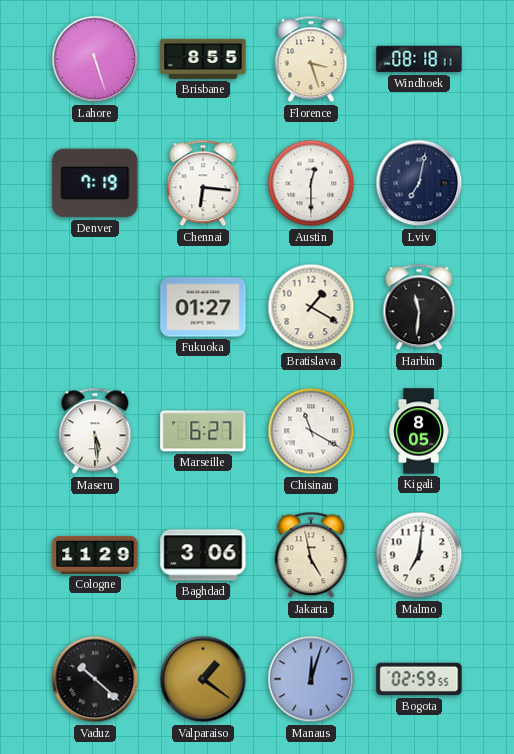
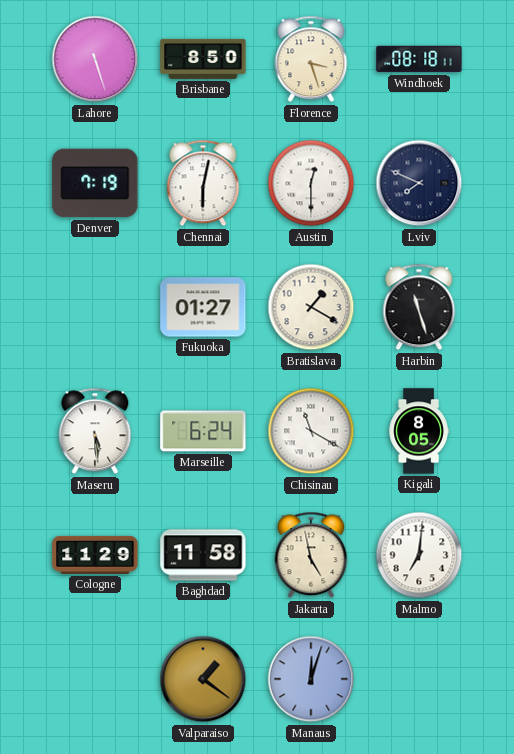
Brisbane: 8:55 -> 8:50
Chennai: 6:16 -> 6:02
Lviv: 7:02 -> 7:49
Harbin: 11:31 -> 11:27
Marseille: 6:27 -> 6:24
Baghdad: 3:06 -> 11:58
Vaduz: 10:22 -> none
Bogota: 02:59 -> none
